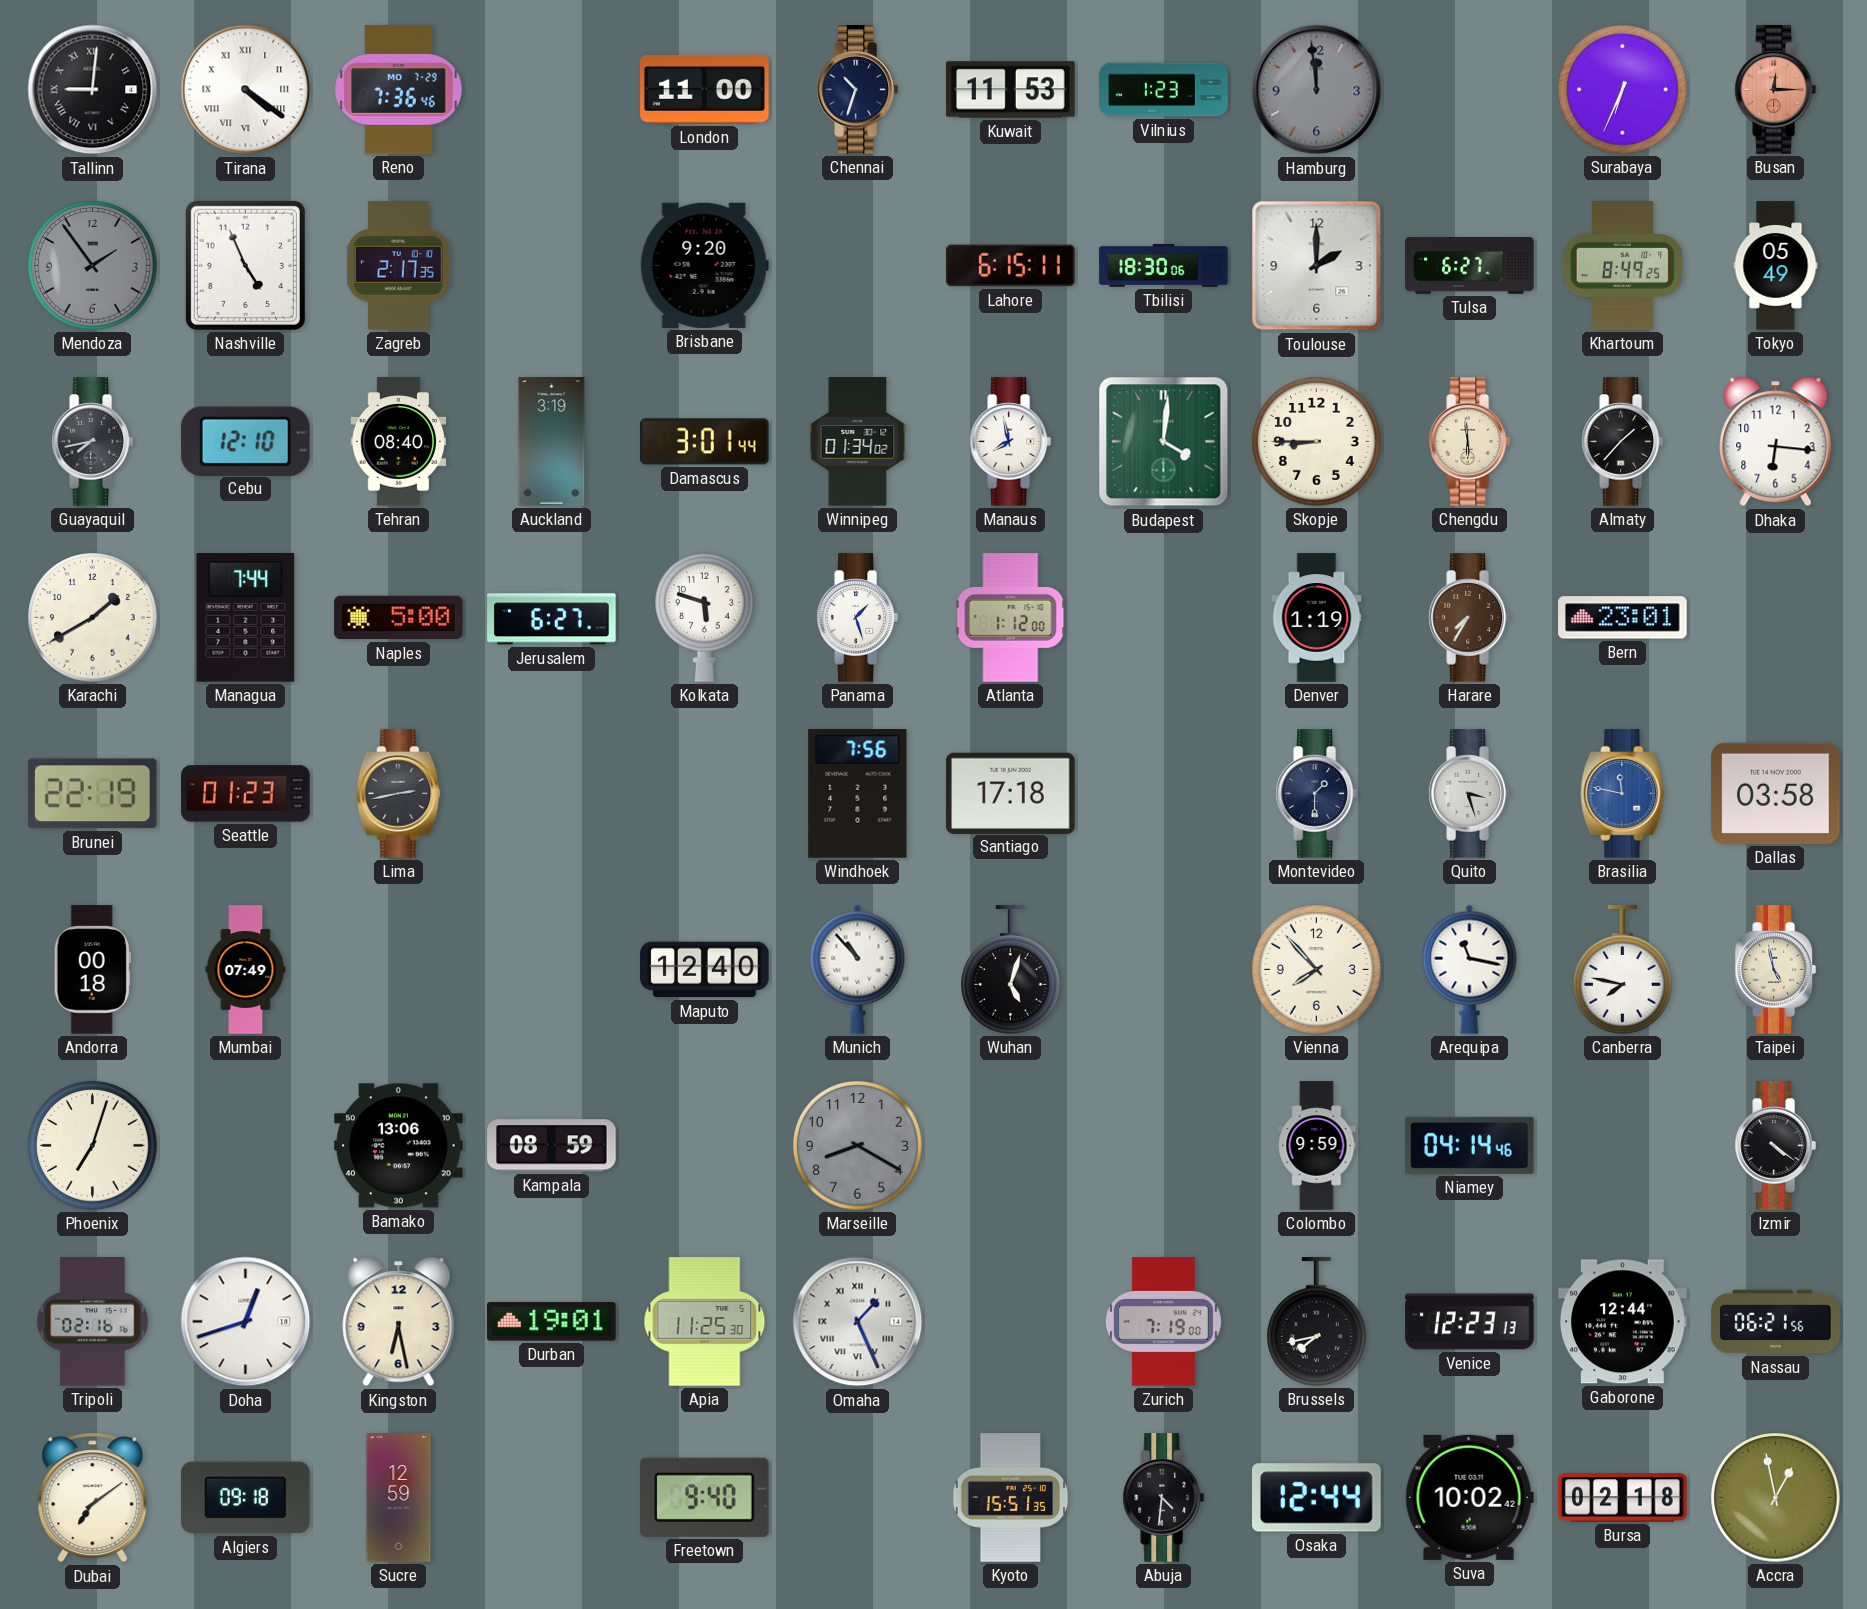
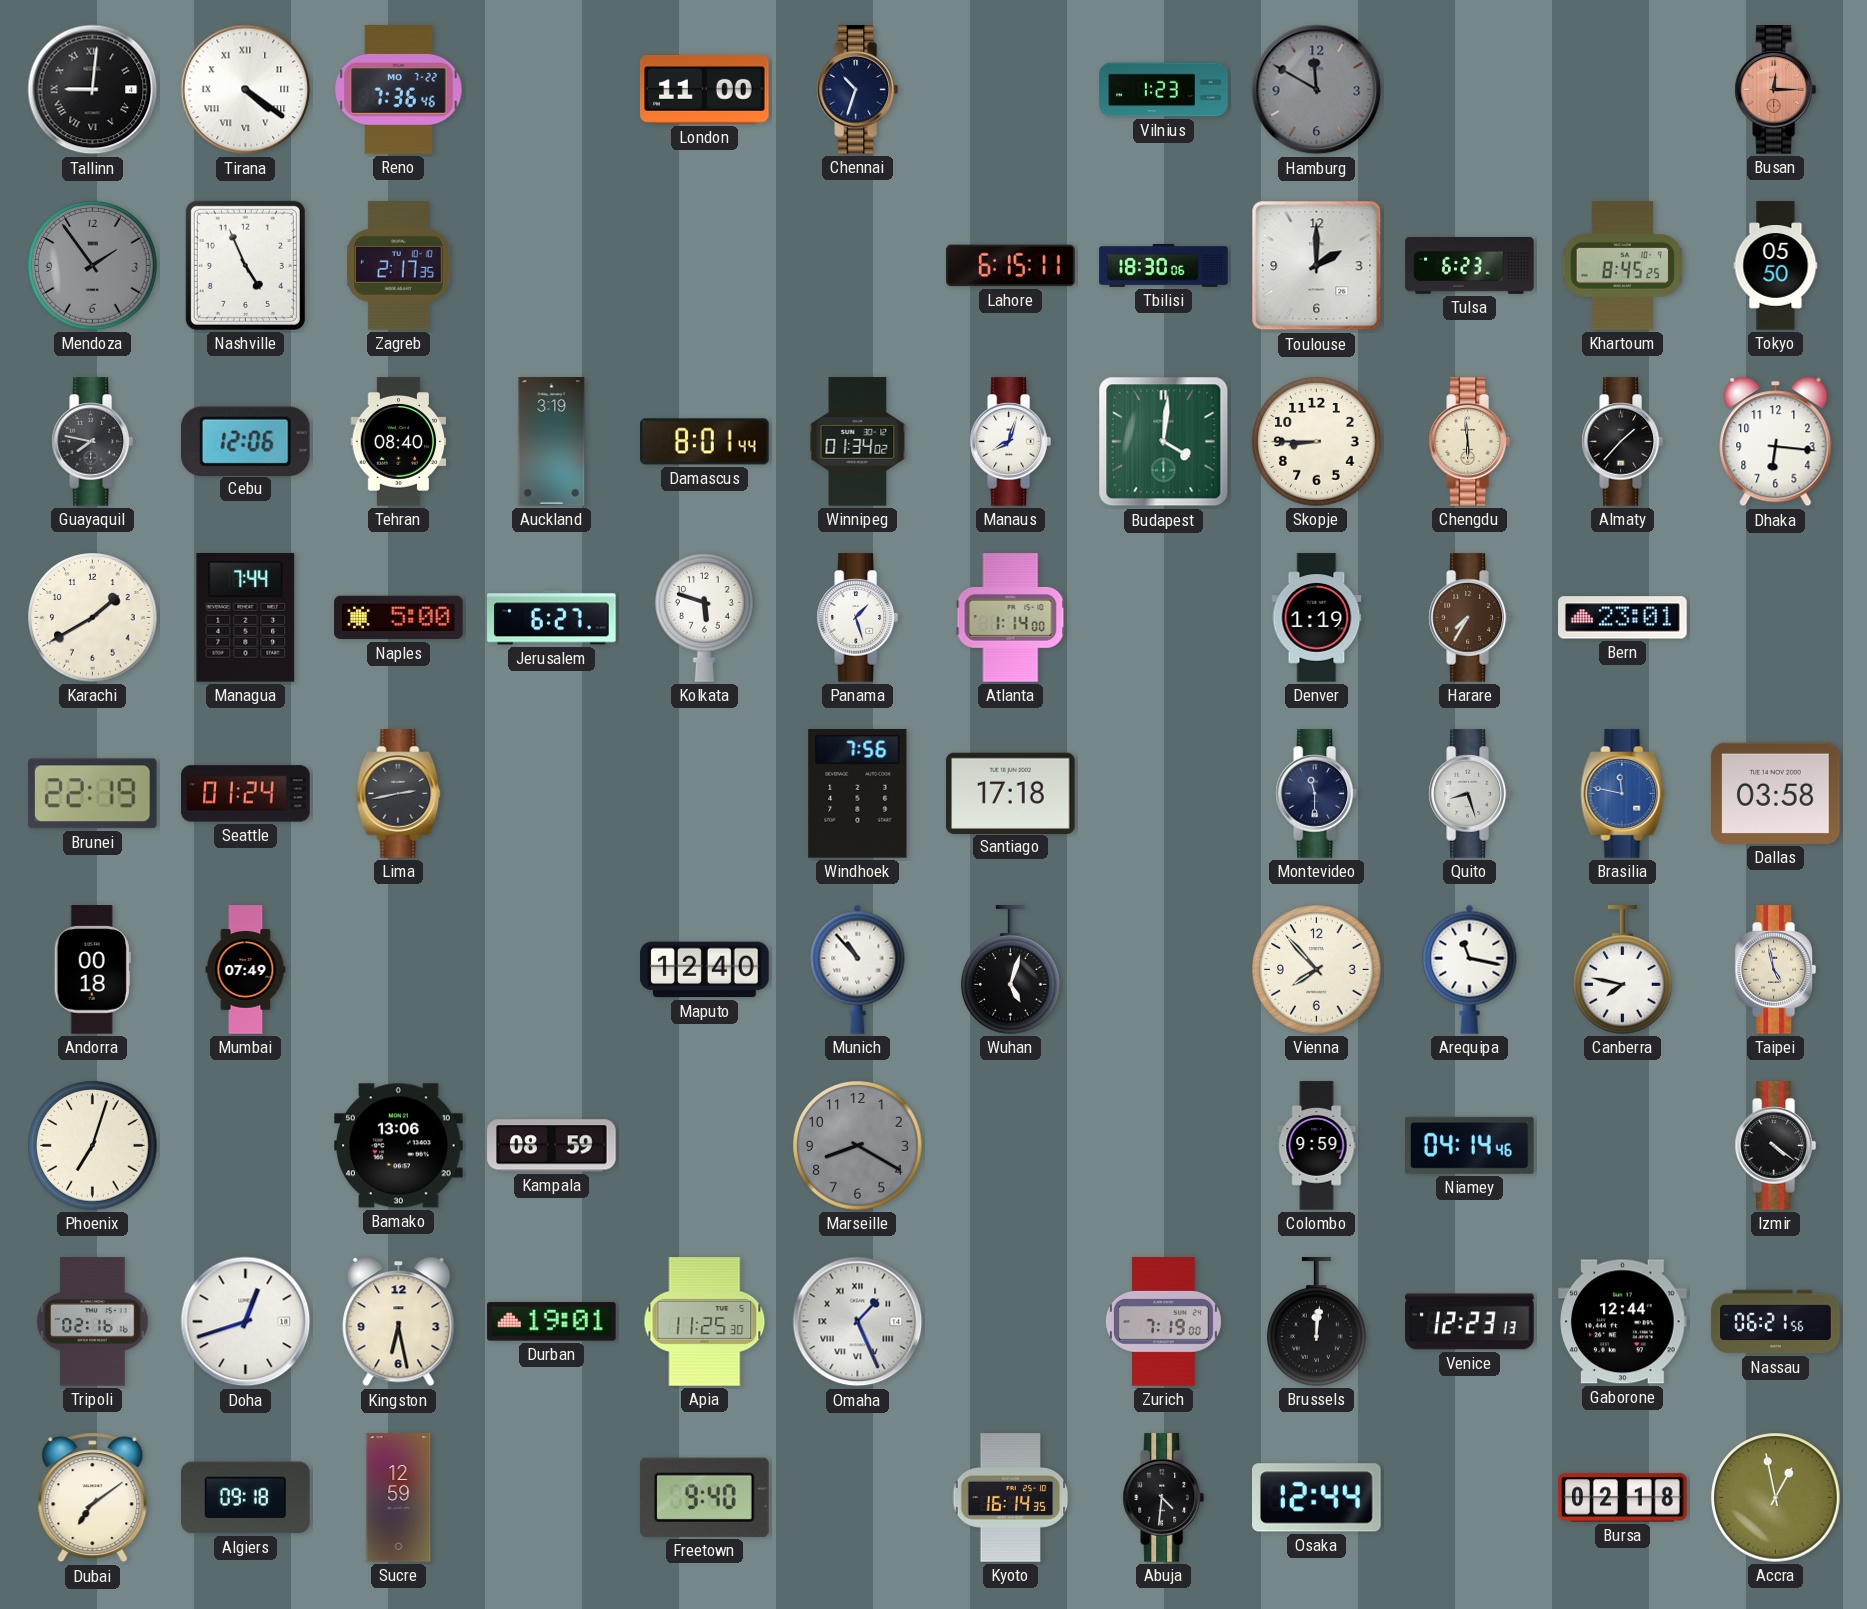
Reno date: MO 7-29 -> MO 7-22
Kuwait: 11:53 -> none
Hamburg: 11:59 -> 11:50
Surabaya: 6:34 -> none
Brisbane: 9:20 -> none
Tulsa: 6:27 -> 6:23
Khartoum: 8:49 -> 8:45
Tokyo: 05:49 -> 05:50
Guayaquil: 7:43 -> 7:47
Cebu: 12:10 -> 12:06
Damascus: 3:01 -> 8:01
Manaus: 7:58 -> 8:03
Atlanta: 1:12 -> 1:14
Seattle: 01:23 -> 01:24
Montevideo: 1:30 -> 11:30
Quito: 3:27 -> 8:27
Brussels: 7:43 -> 12:01
Kyoto: 15:51 -> 16:14
Suva: 10:02 -> none
